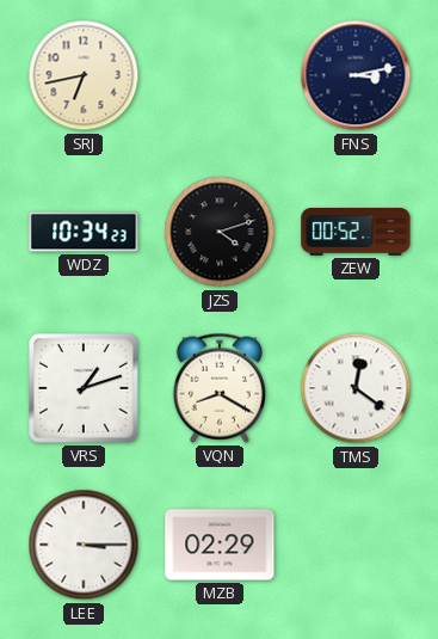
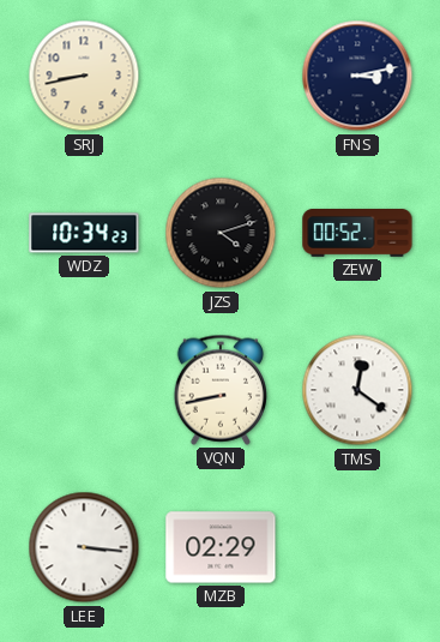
SRJ: 6:43 -> 8:43
VRS: 1:12 -> none
VQN: 8:20 -> 8:43
LEE: 3:15 -> 3:16
